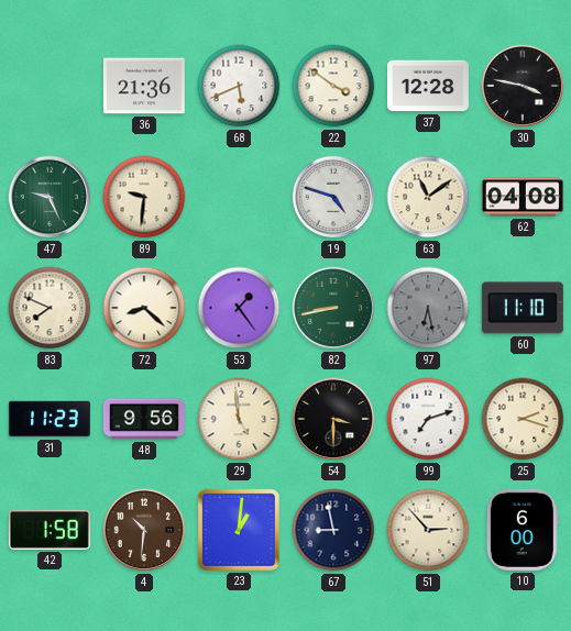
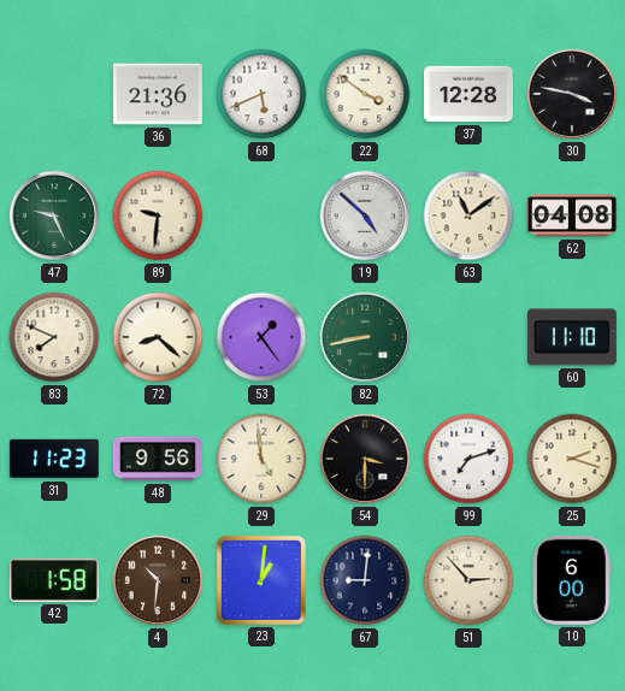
19: 4:48 -> 4:52
97: 6:28 -> none
67: 8:58 -> 9:01
